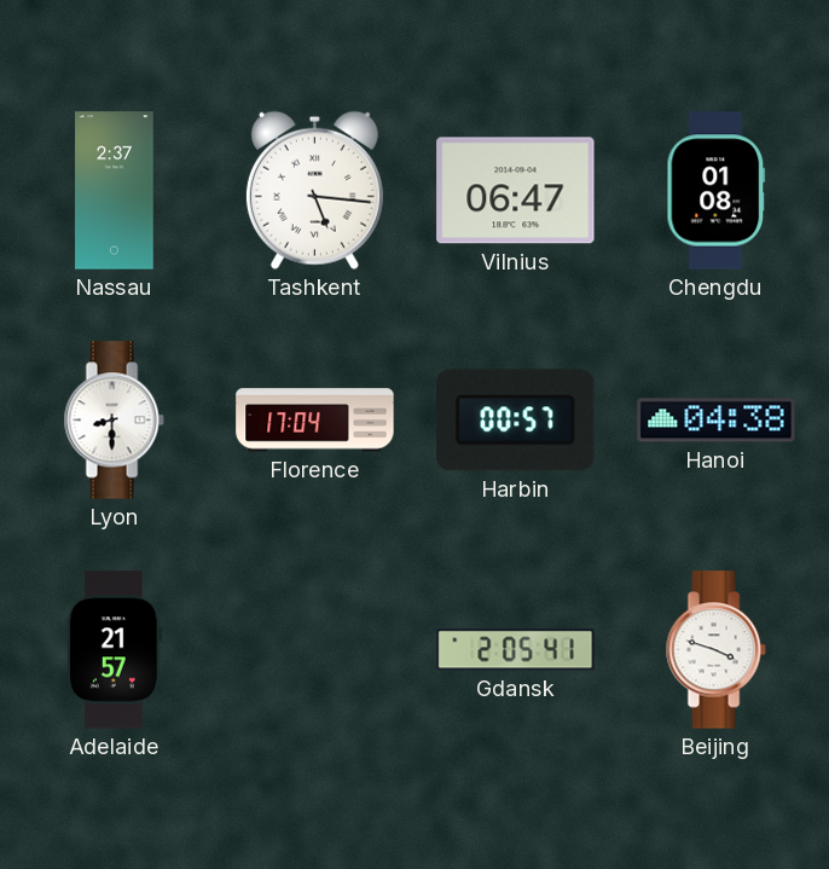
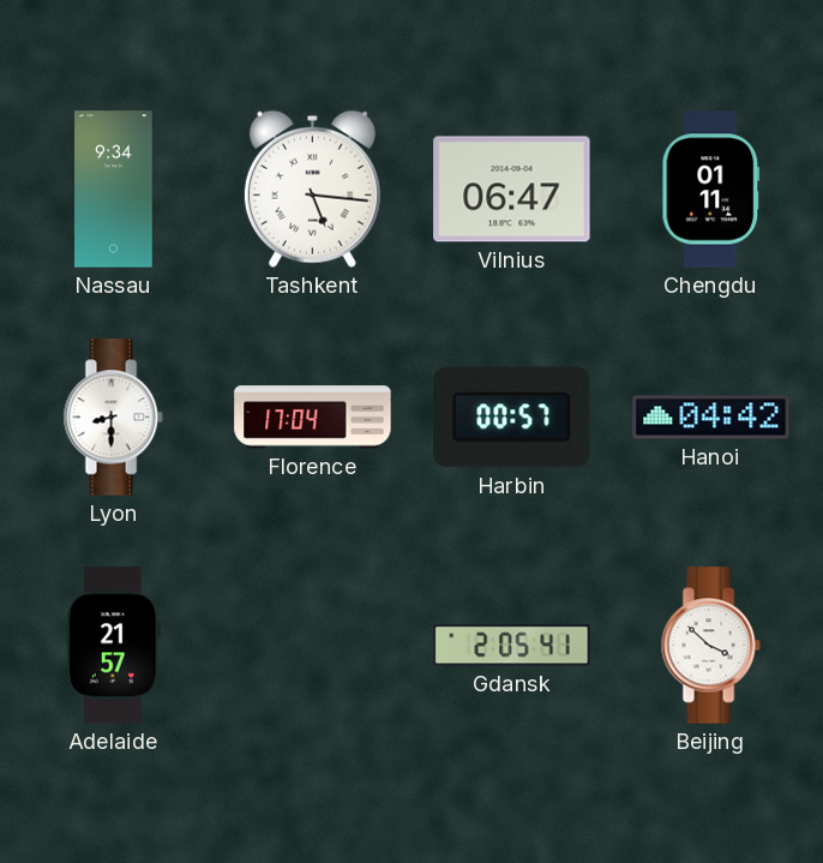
Nassau: 2:37 -> 9:34
Chengdu: 01:08 -> 01:11
Hanoi: 04:38 -> 04:42
Beijing: 3:48 -> 3:52
